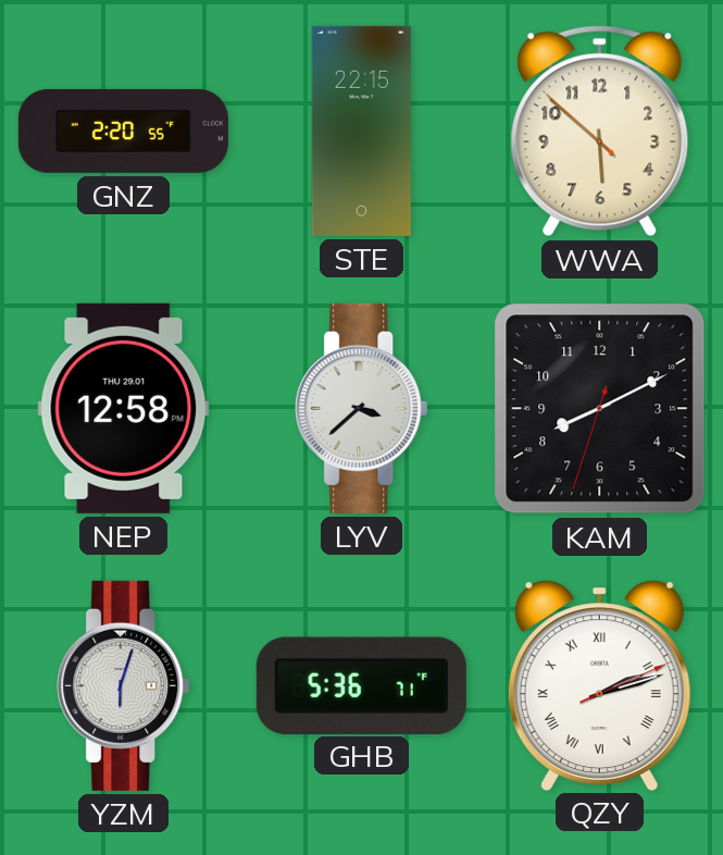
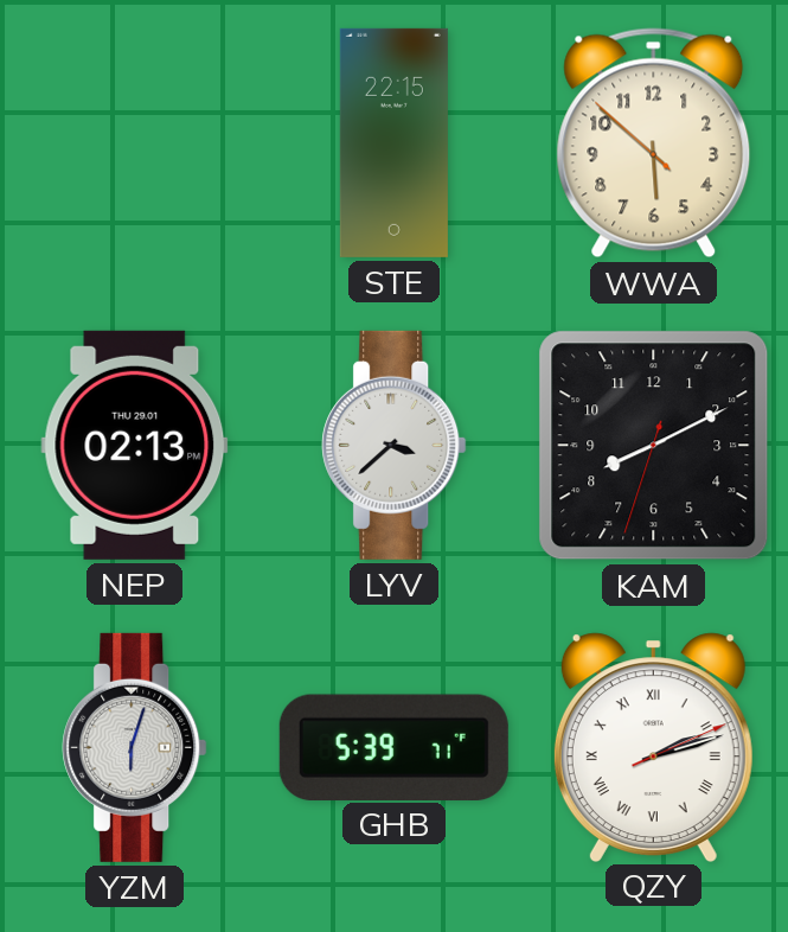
GNZ: 2:20 -> none
NEP: 12:58 -> 02:13
GHB: 5:36 -> 5:39
